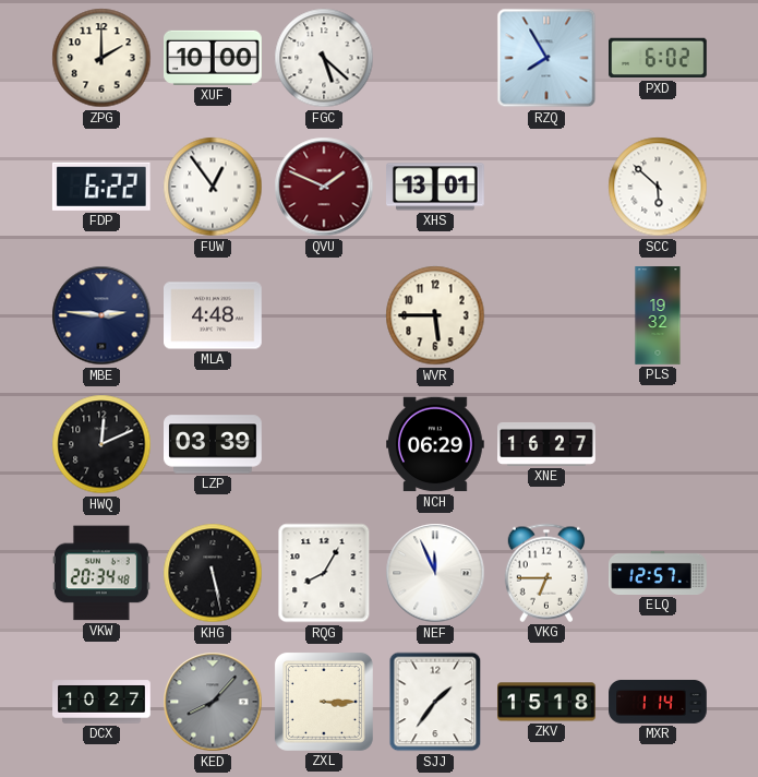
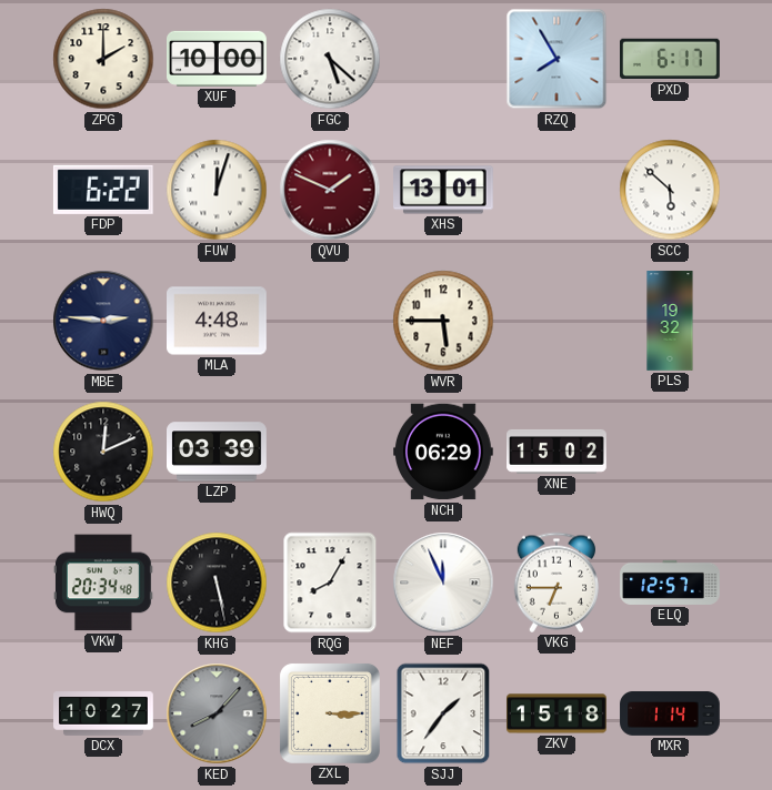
PXD: 6:02 -> 6:17
FUW: 12:54 -> 12:03
XNE: 16:27 -> 15:02
